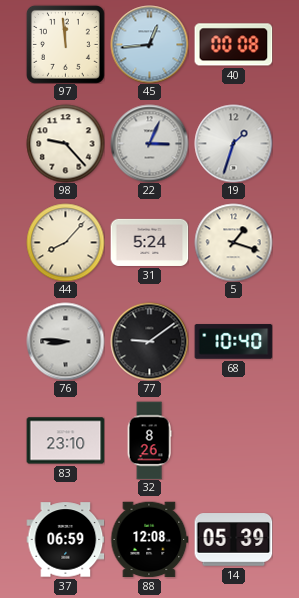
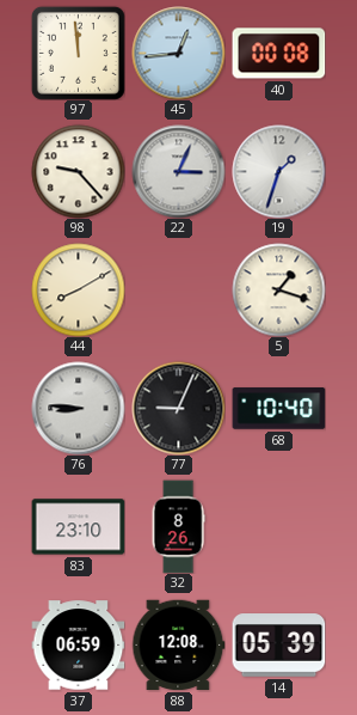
44: 8:07 -> 8:10
31: 5:24 -> none
77: 9:09 -> 9:04
